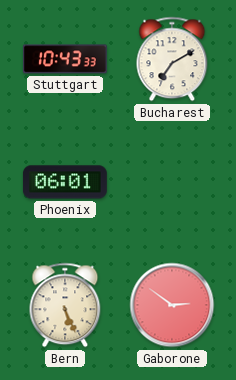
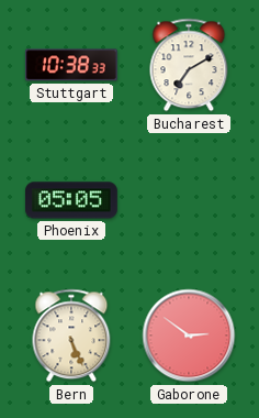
Stuttgart: 10:43 -> 10:38
Phoenix: 06:01 -> 05:05
